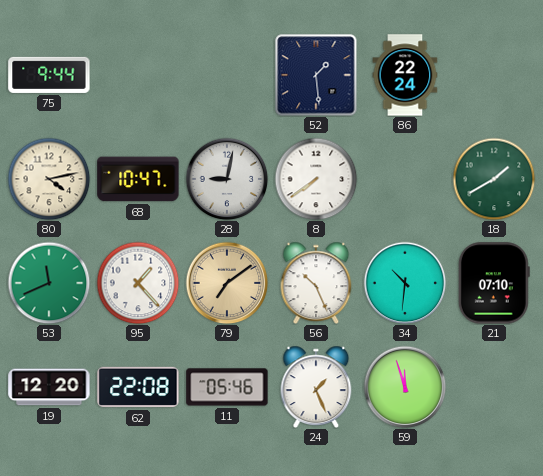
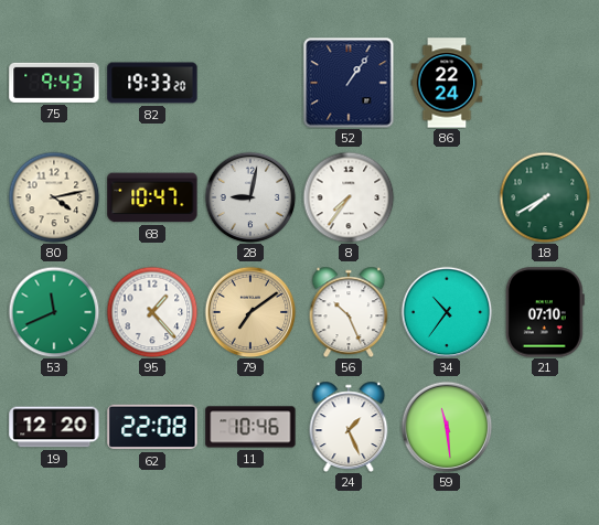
75: 9:44 -> 9:43
82: none -> 19:33
52: 1:29 -> 1:06
8: 7:39 -> 7:36
18: 1:40 -> 7:40
34: 10:31 -> 10:36
11: 05:46 -> 10:46
59: 11:57 -> 11:29
